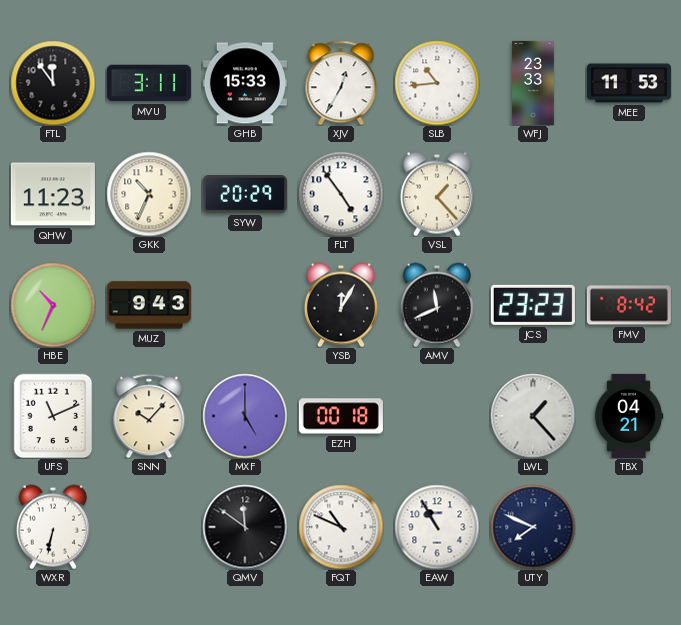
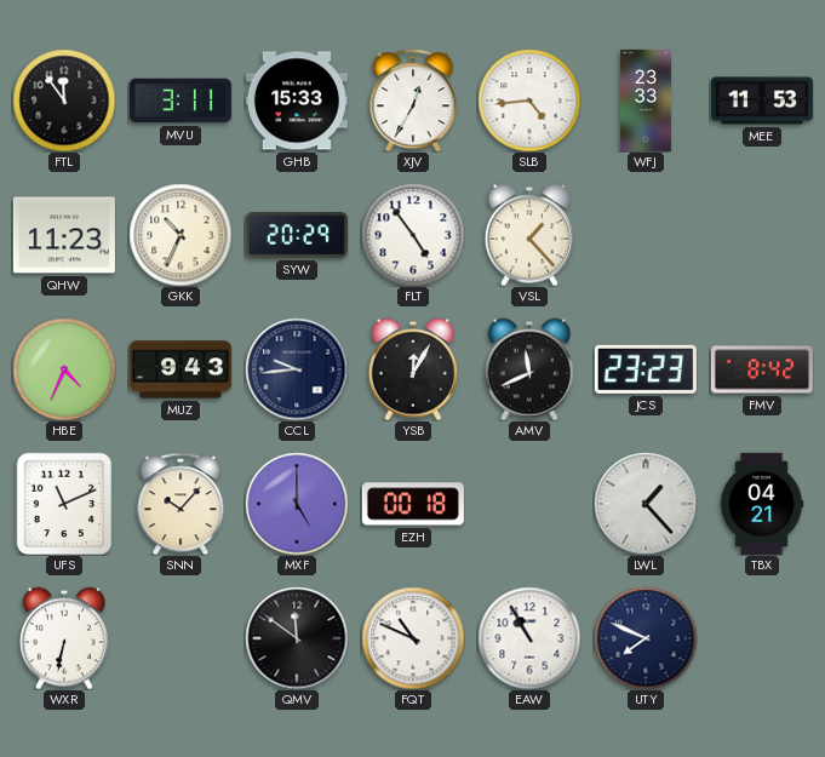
SLB: 10:44 -> 4:44
HBE: 10:34 -> 4:34
CCL: none -> 9:44
